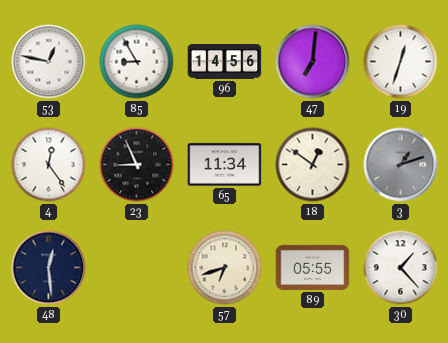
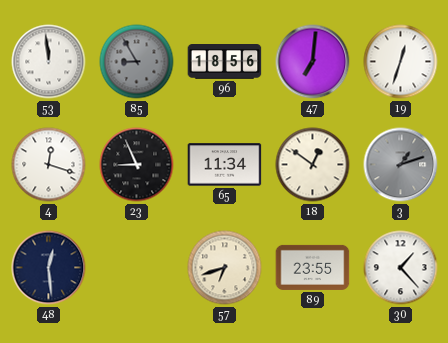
53: 12:47 -> 11:59
85 dial: white -> grey
96: 14:56 -> 18:56
4: 12:24 -> 12:18
89: 05:55 -> 23:55
